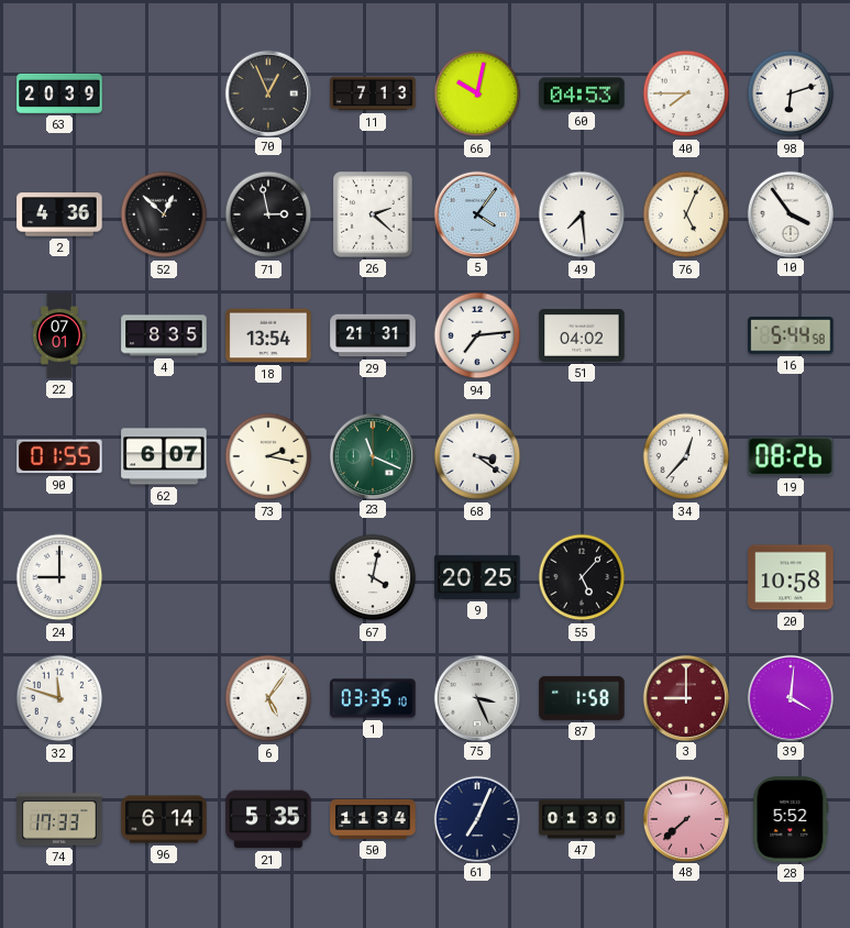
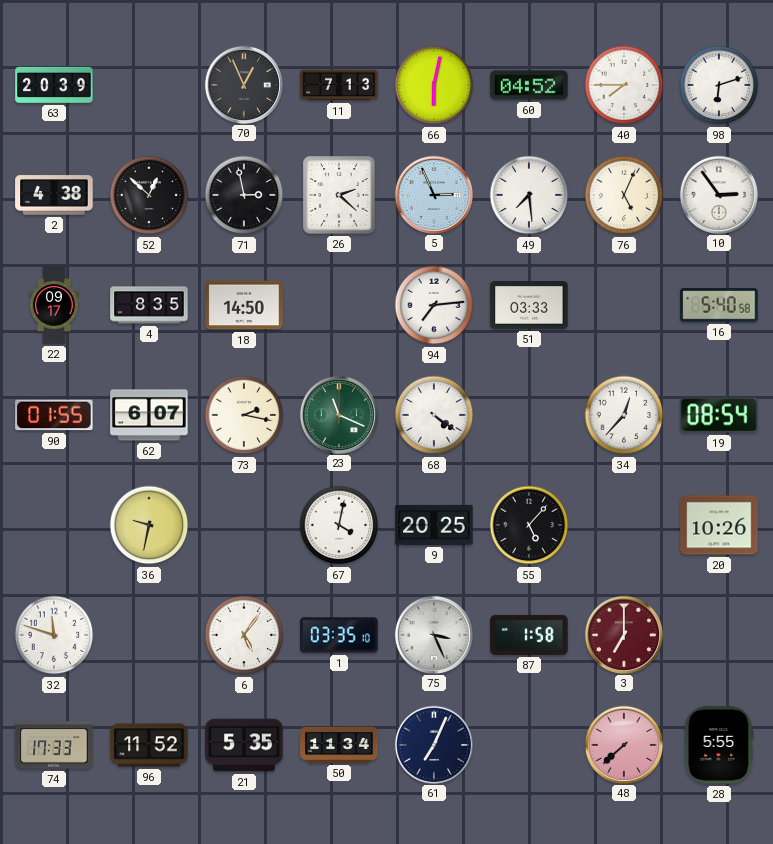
66: 10:02 -> 6:02
60: 04:53 -> 04:52
2: 4:36 -> 4:38
5: 4:06 -> 2:56
10: 3:54 -> 2:54
22: 07:01 -> 09:17
18: 13:54 -> 14:50
29: 21:31 -> none
51: 04:02 -> 03:33
16: 5:44 -> 5:40
68: 3:21 -> 4:21
19: 08:26 -> 08:54
24: 9:00 -> none
36: none -> 9:32
20: 10:58 -> 10:26
3: 9:00 -> 7:00
39: 4:01 -> none
96: 6:14 -> 11:52
47: 01:30 -> none
28: 5:52 -> 5:55
